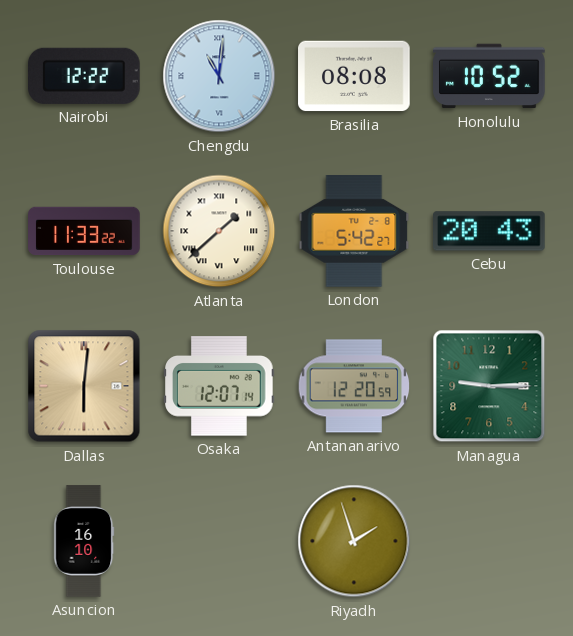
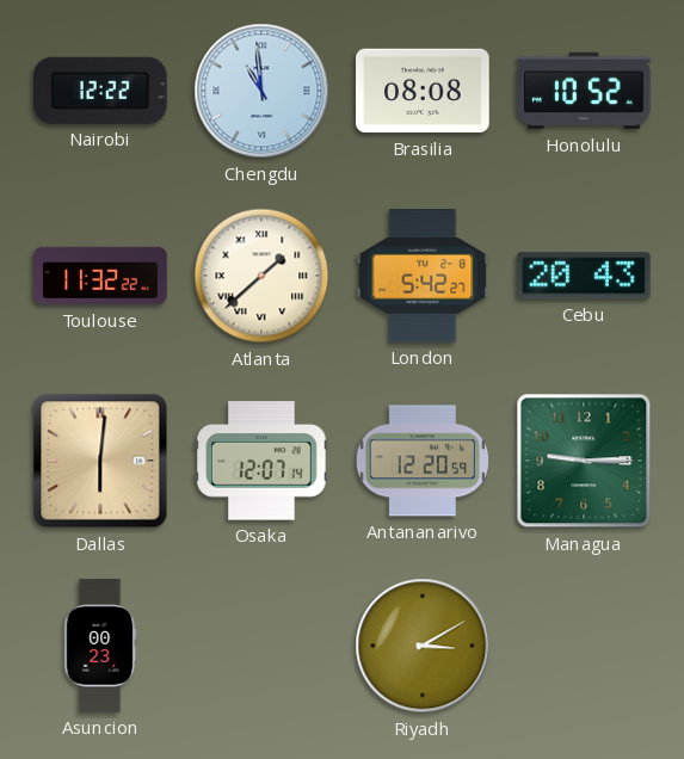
Chengdu: 11:01 -> 10:59
Toulouse: 11:33 -> 11:32
Asuncion: 16:10 -> 00:23
Riyadh: 1:57 -> 3:10
